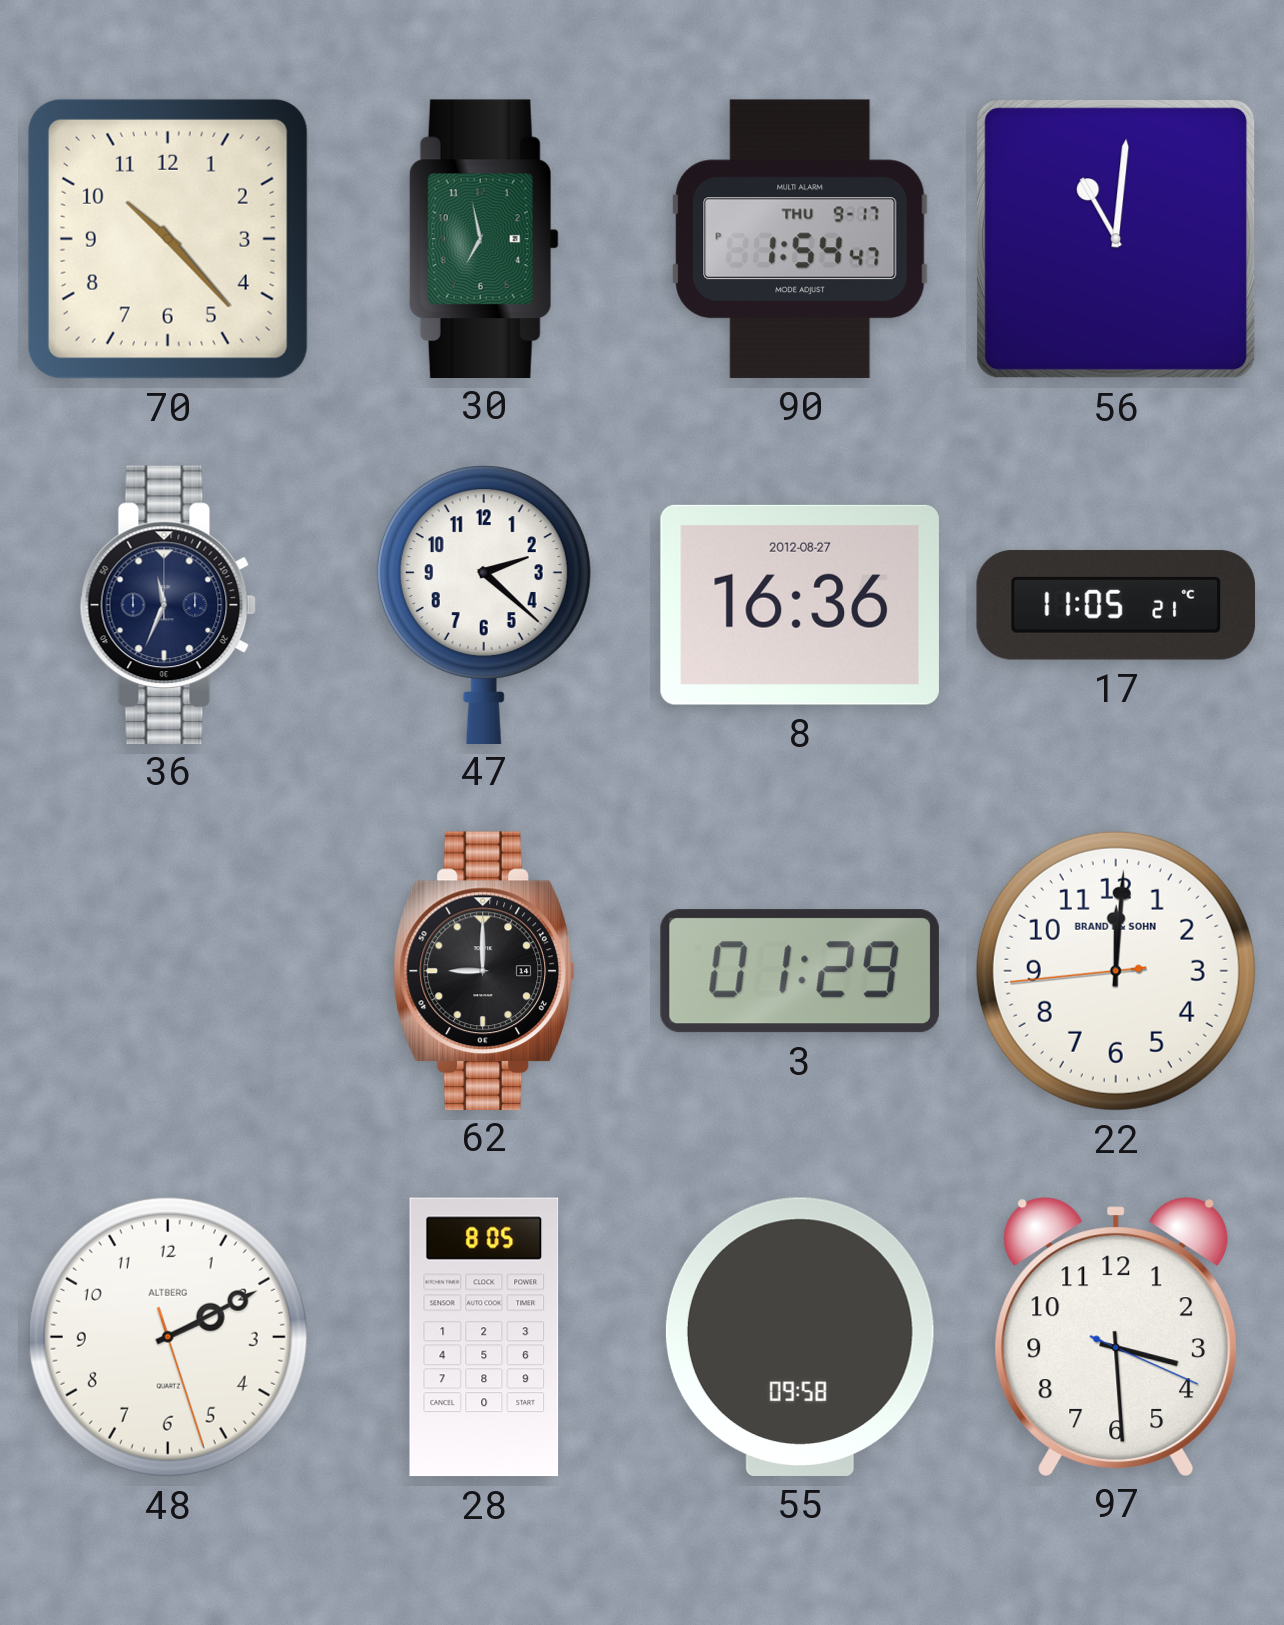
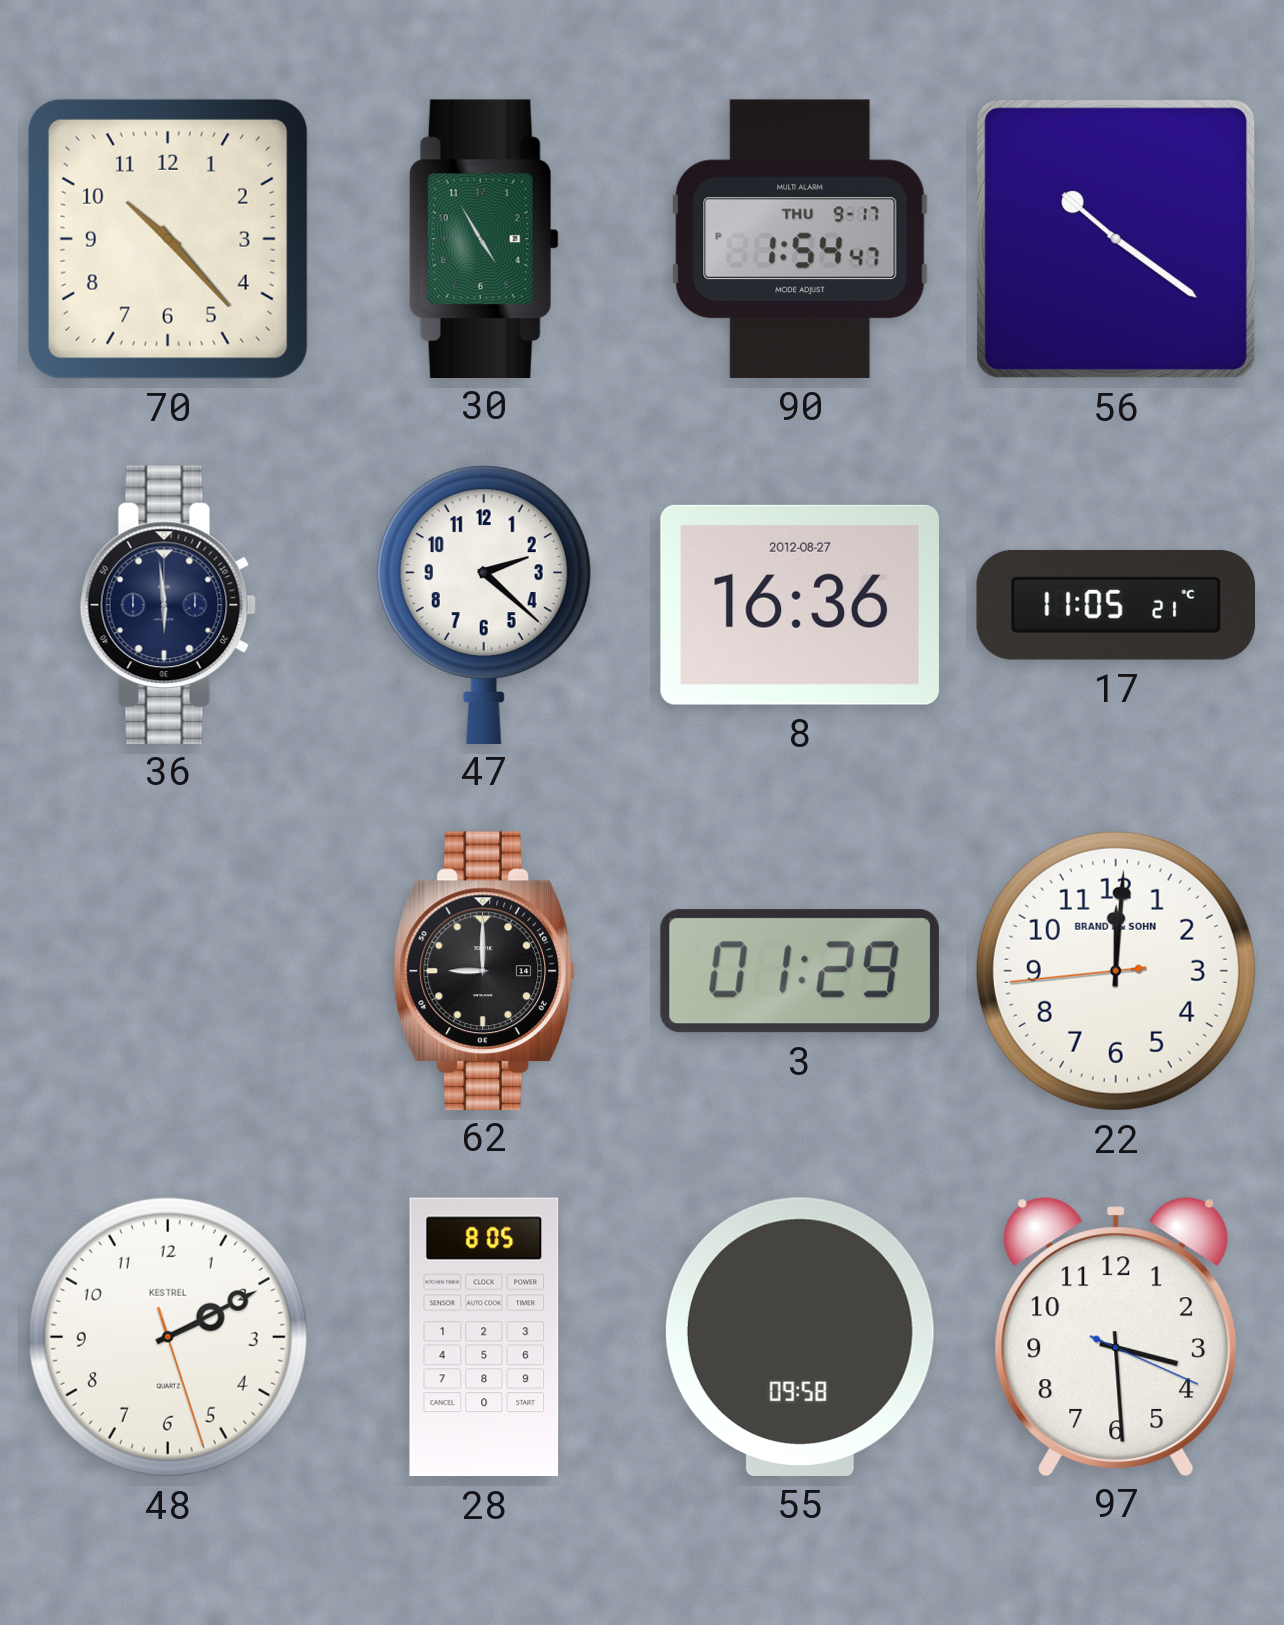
30: 6:58 -> 4:55
56: 11:01 -> 10:21
36: 11:34 -> 5:59
48 brand: ALTBERG -> KESTREL
